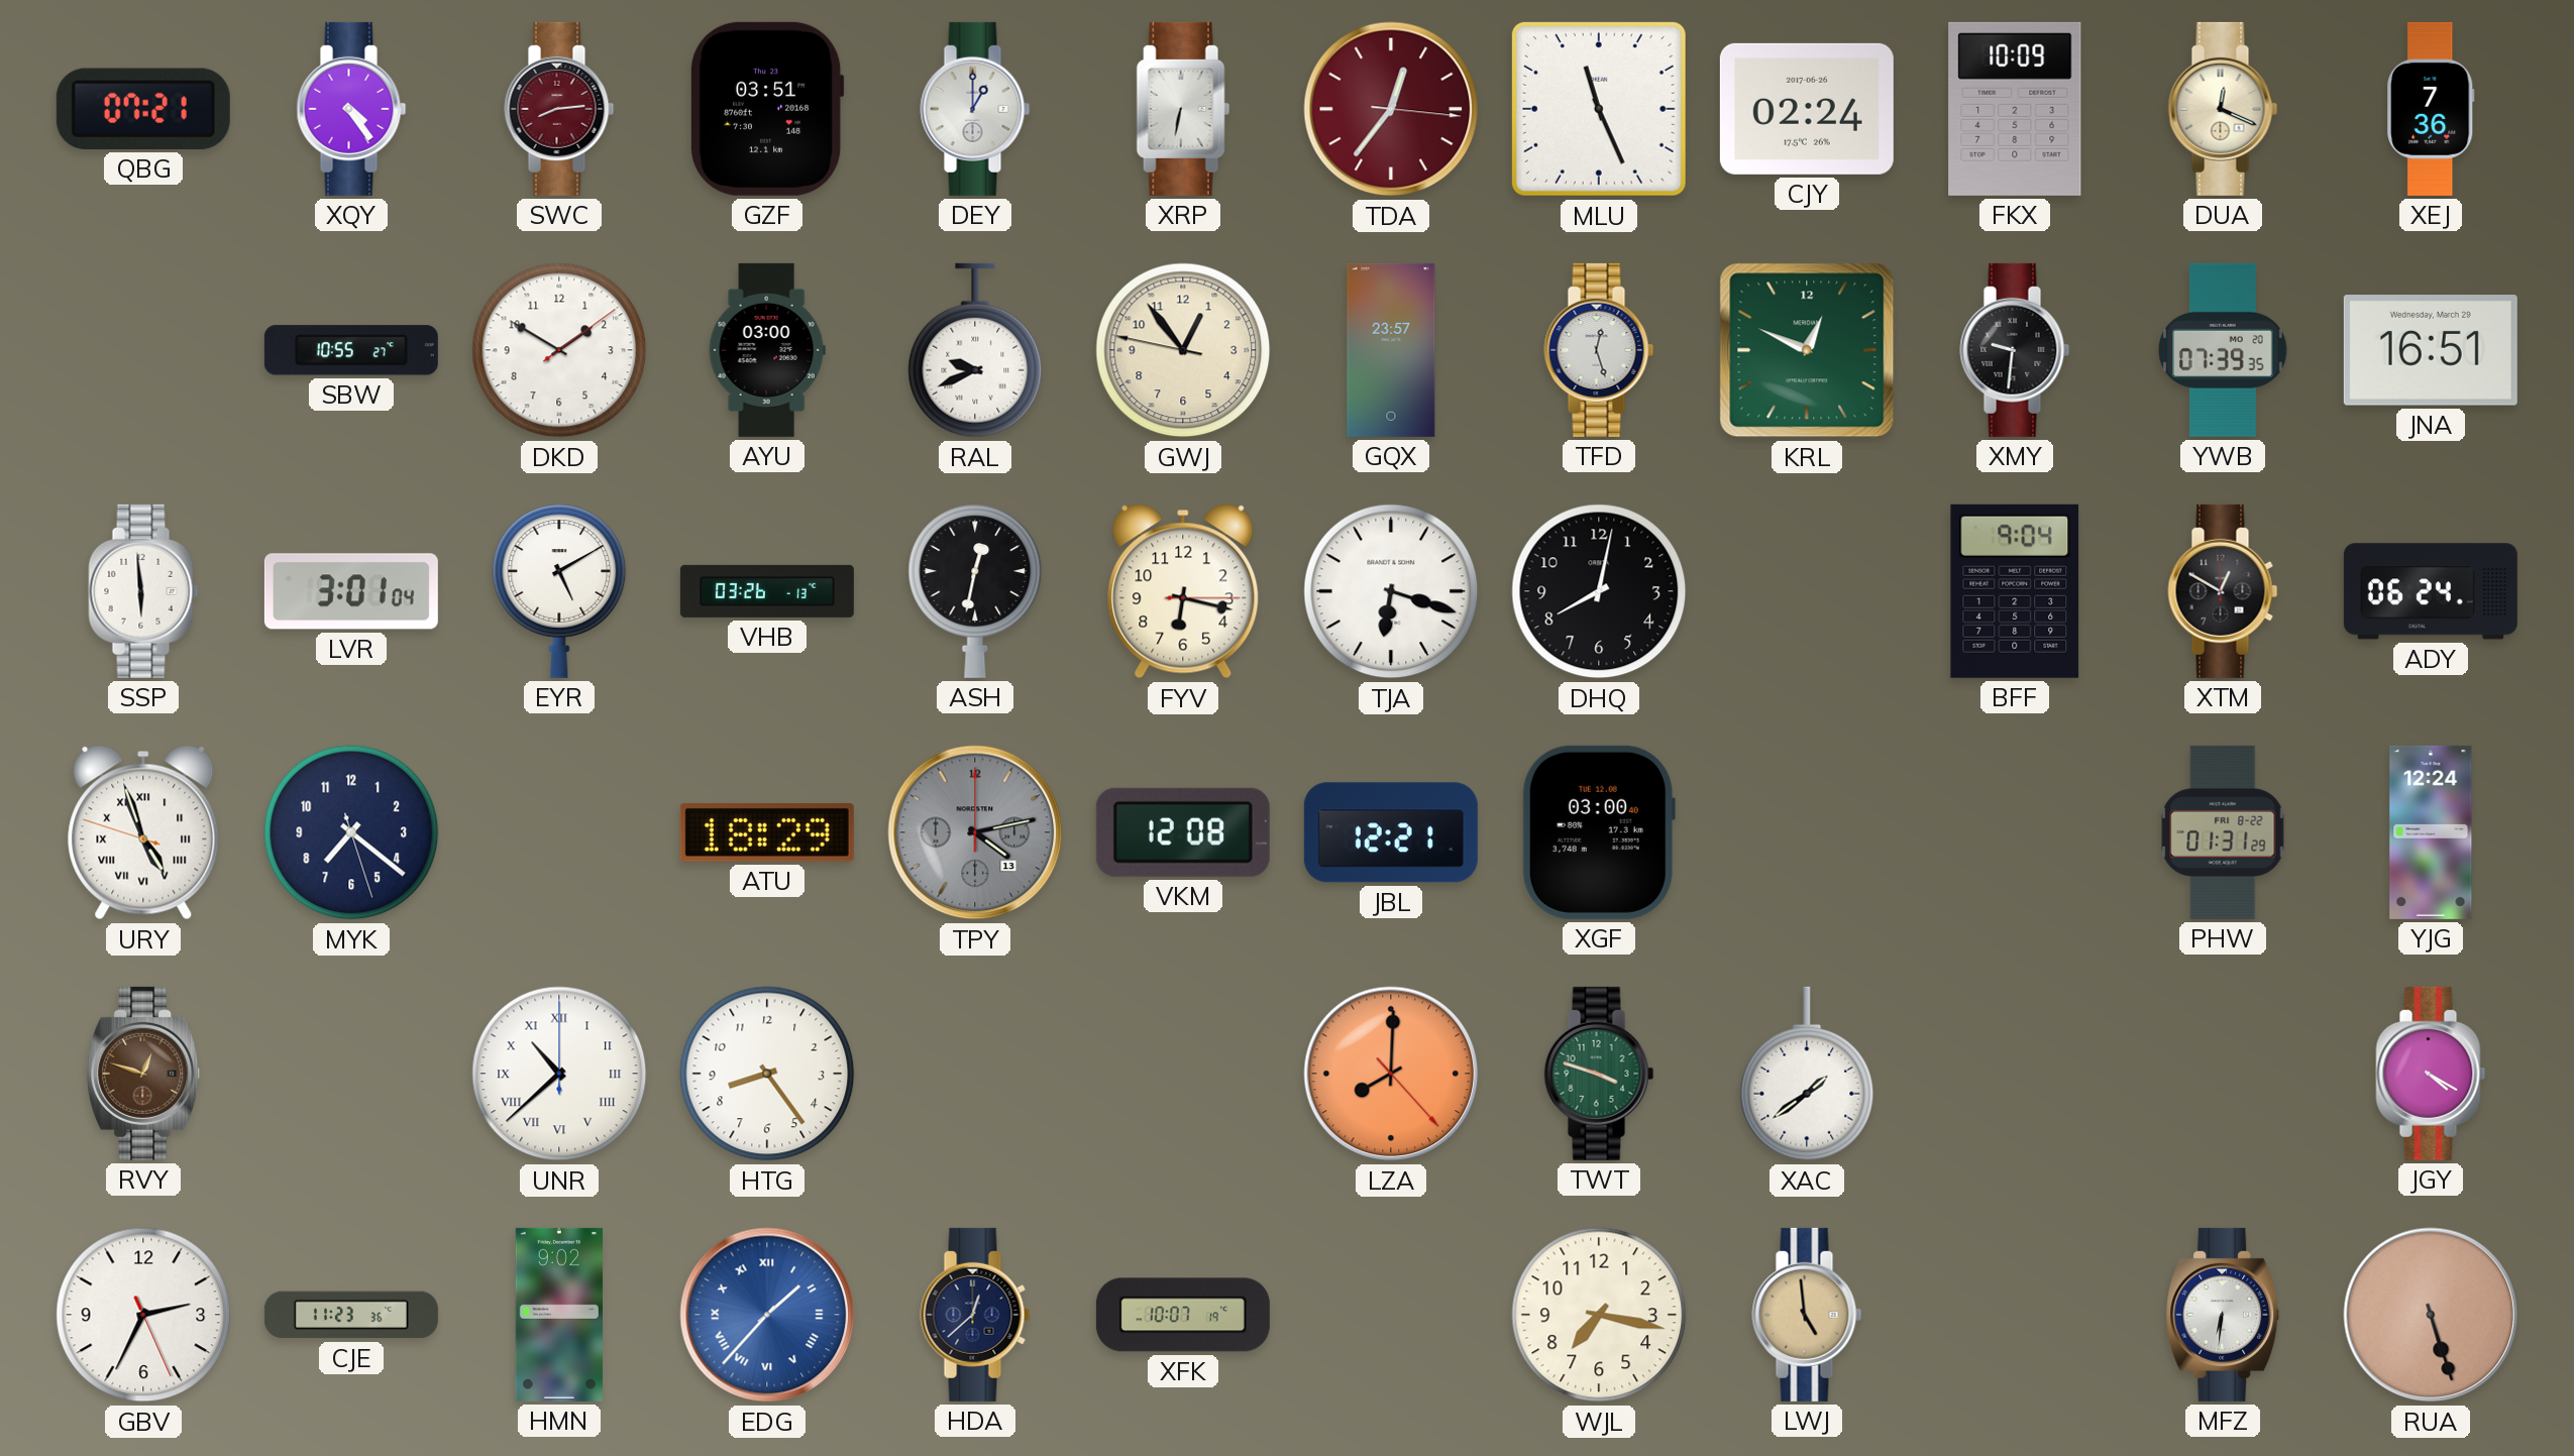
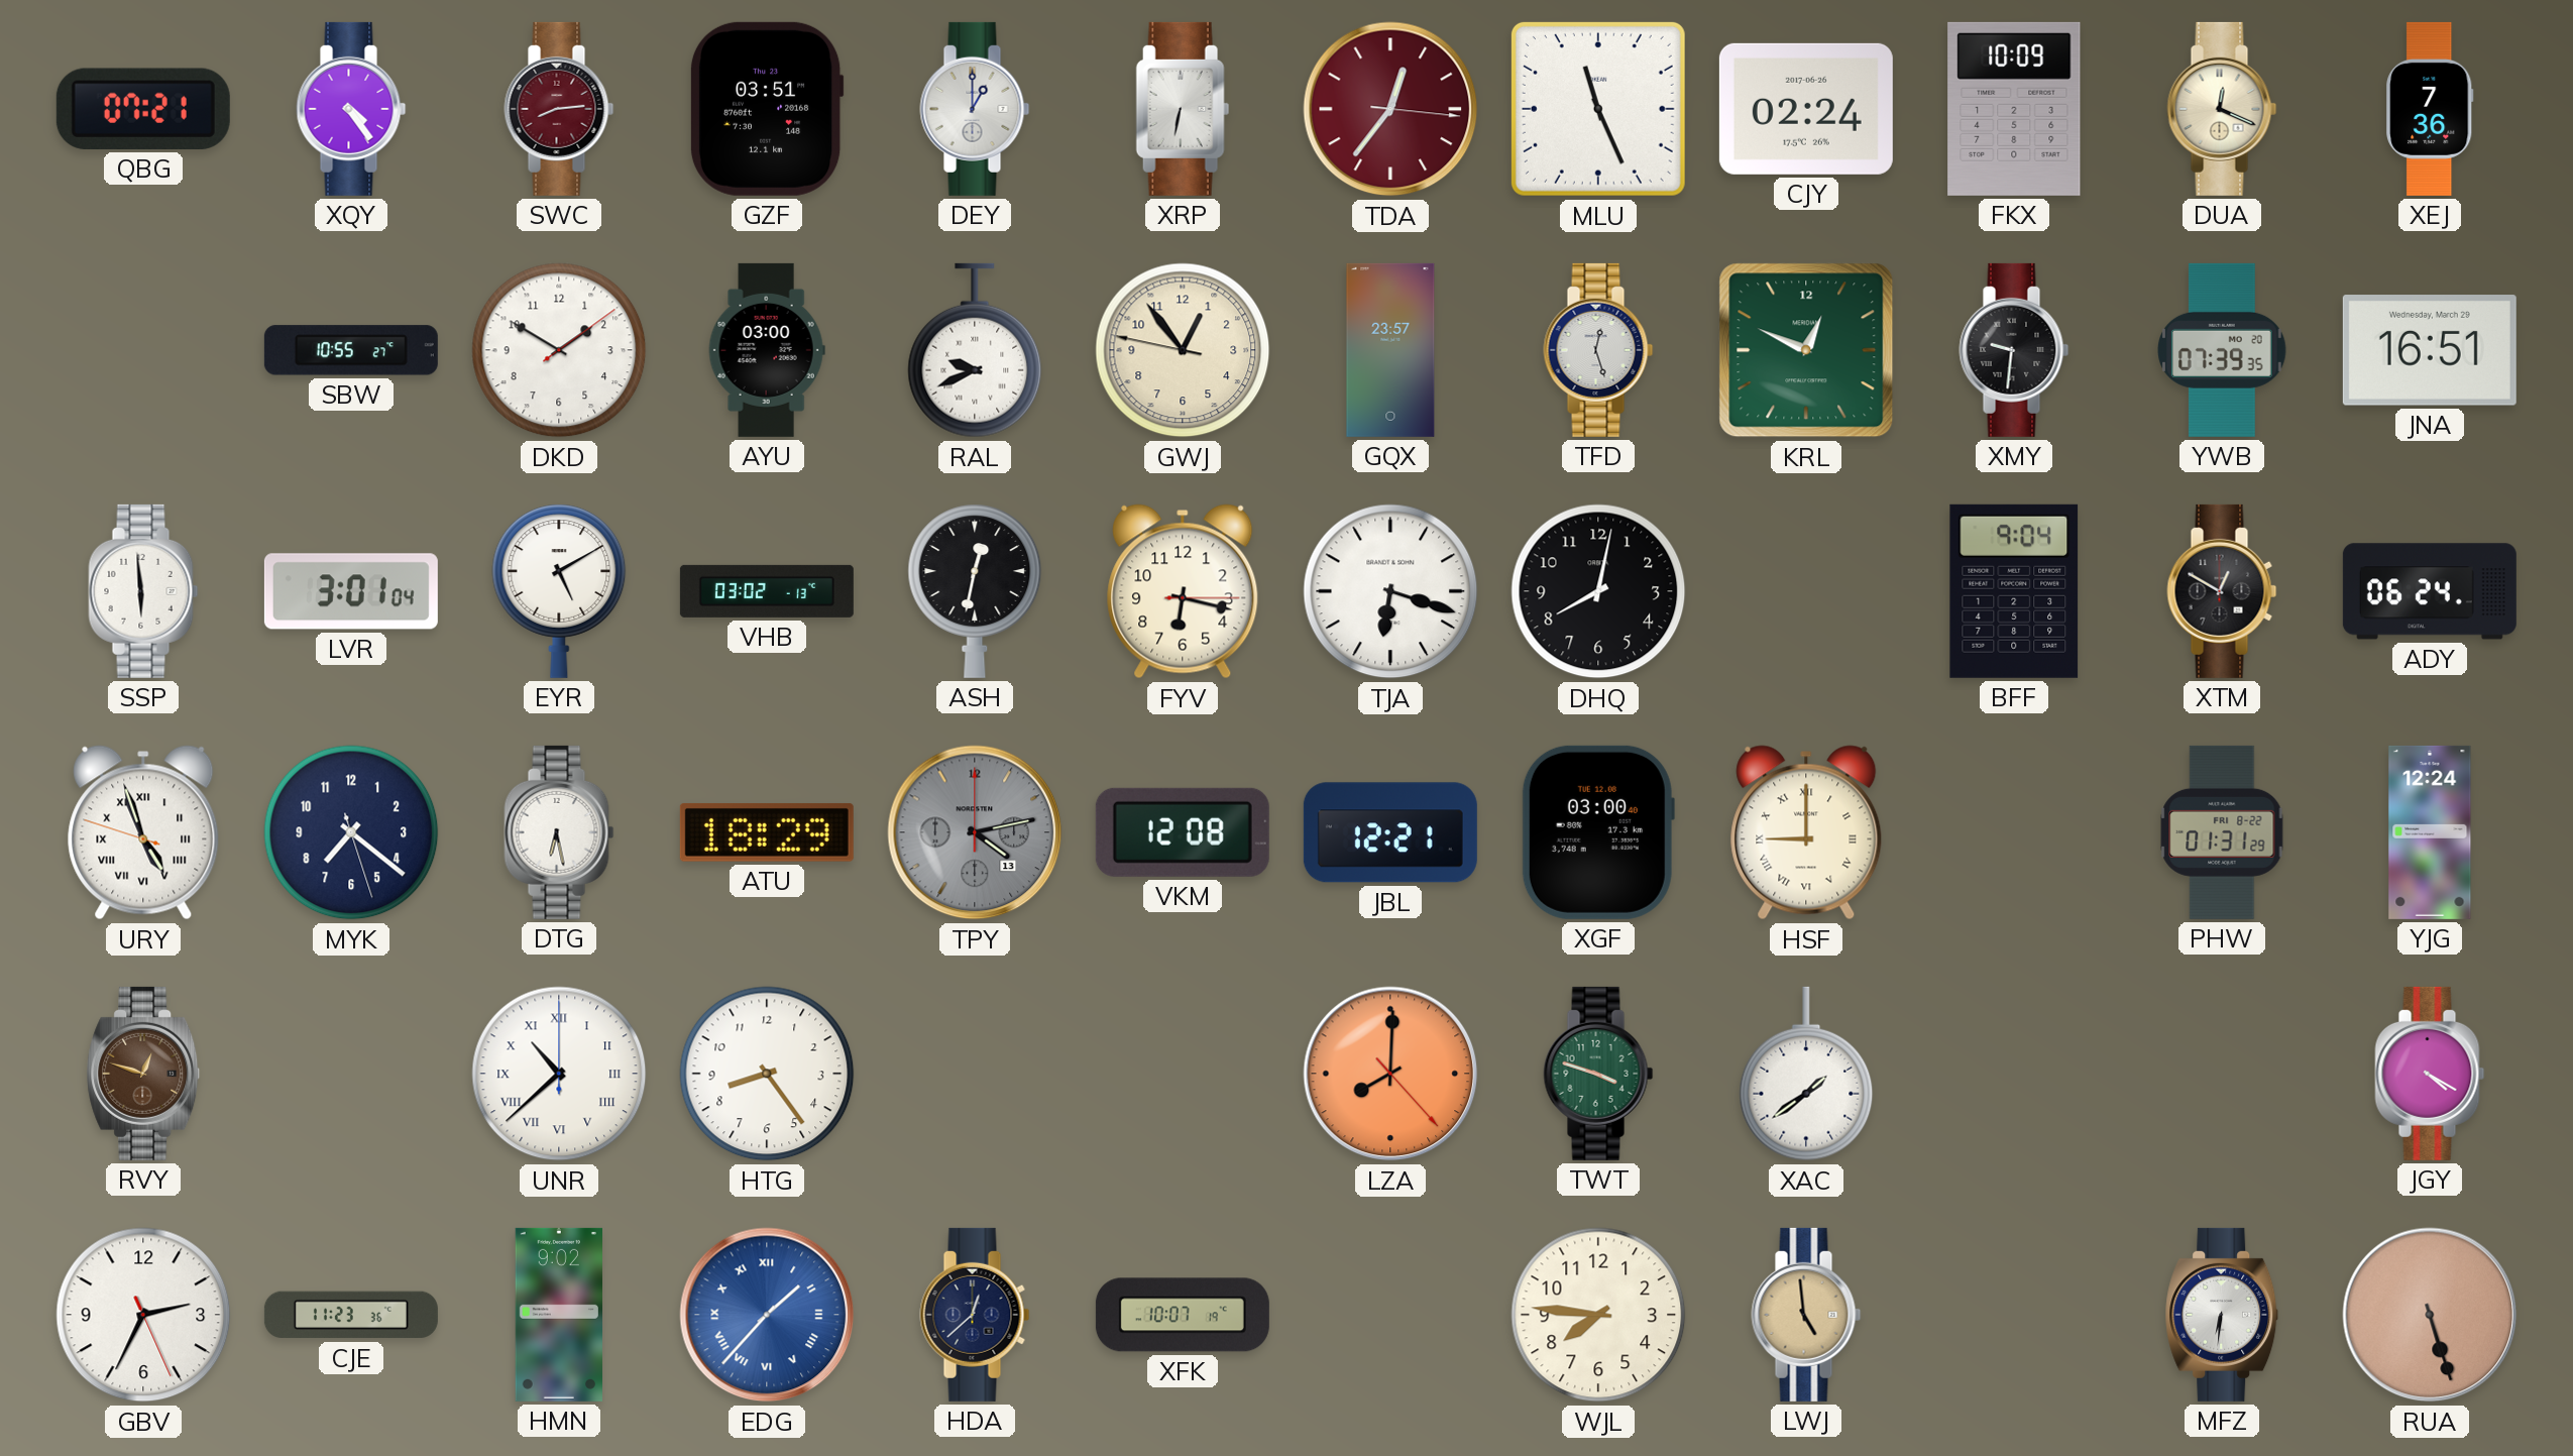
VHB: 03:26 -> 03:02
DTG: none -> 6:28
HSF: none -> 9:00
WJL: 7:17 -> 7:46
